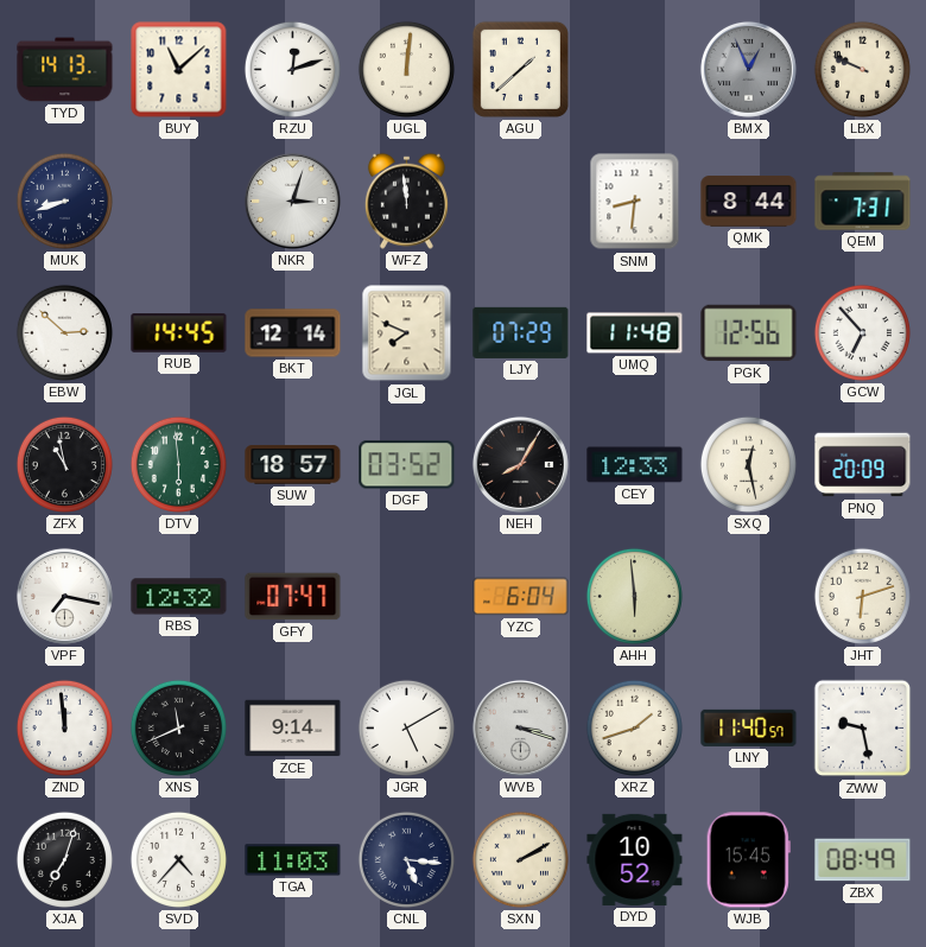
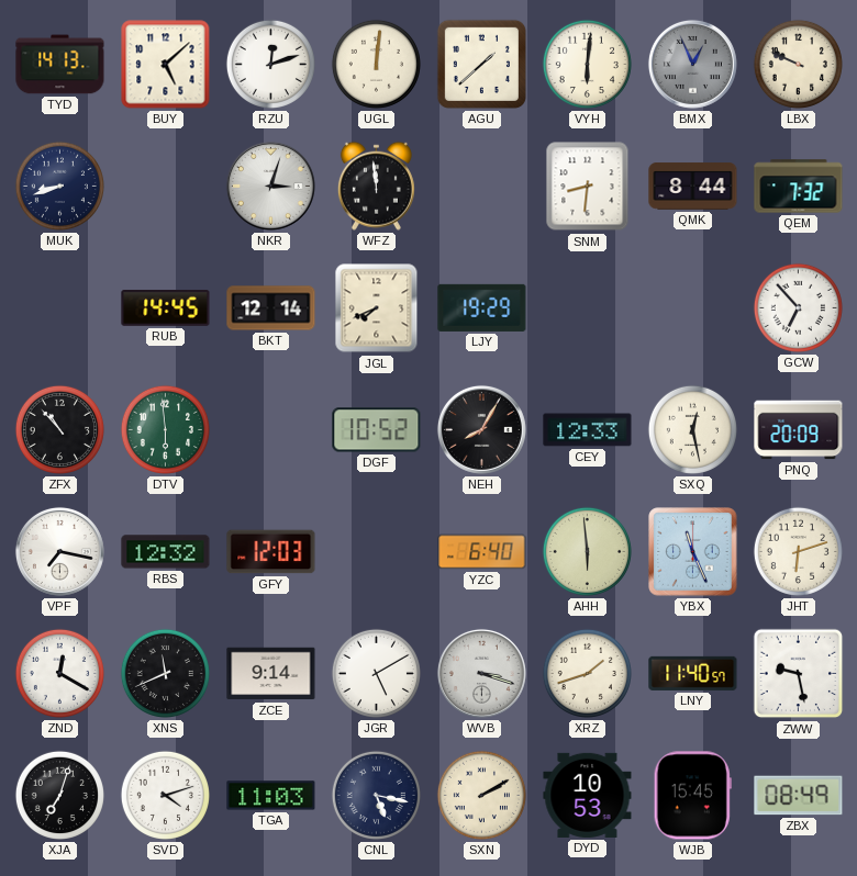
BUY: 11:08 -> 5:08
VYH: none -> 6:01
QEM: 7:31 -> 7:32
EBW: 2:52 -> none
JGL: 7:49 -> 7:41
LJY: 07:29 -> 19:29
UMQ: 11:48 -> none
PGK: 12:56 -> none
ZFX: 10:58 -> 10:53
SUW: 18:57 -> none
DGF: 03:52 -> 10:52
GFY: 07:47 -> 12:03
YZC: 6:04 -> 6:40
YBX: none -> 11:26
ZND: 11:59 -> 12:20
SVD: 4:37 -> 4:12
CNL: 5:16 -> 5:17
DYD: 10:52 -> 10:53
